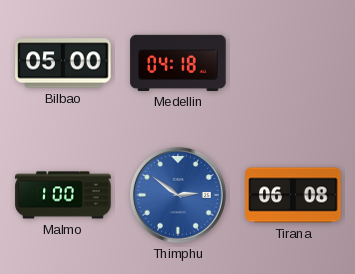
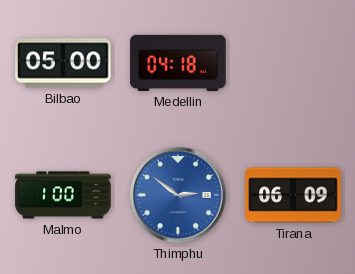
Tirana: 06:08 -> 06:09
